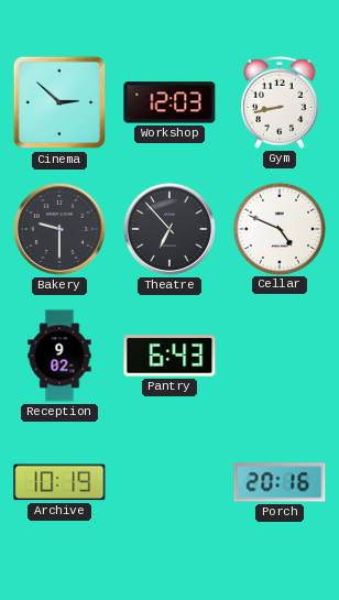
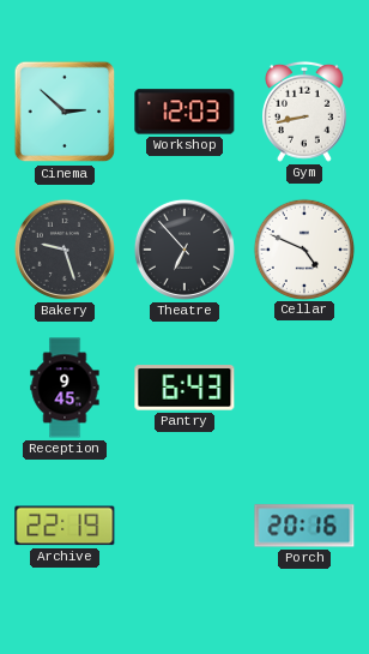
Bakery: 9:30 -> 9:27
Reception: 9:02 -> 9:45
Archive: 10:19 -> 22:19
